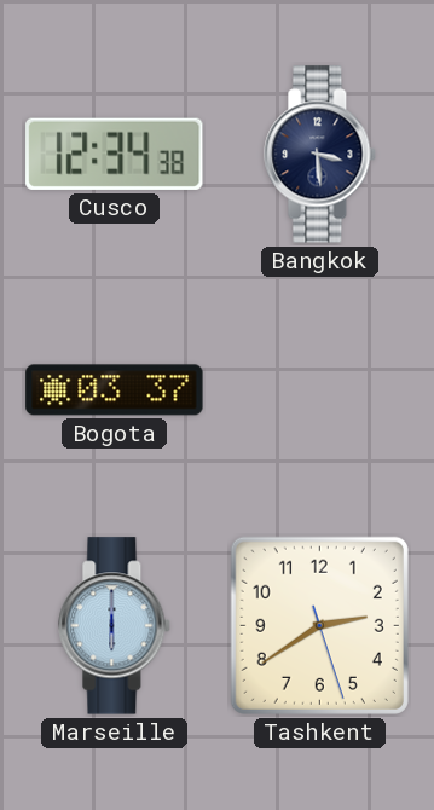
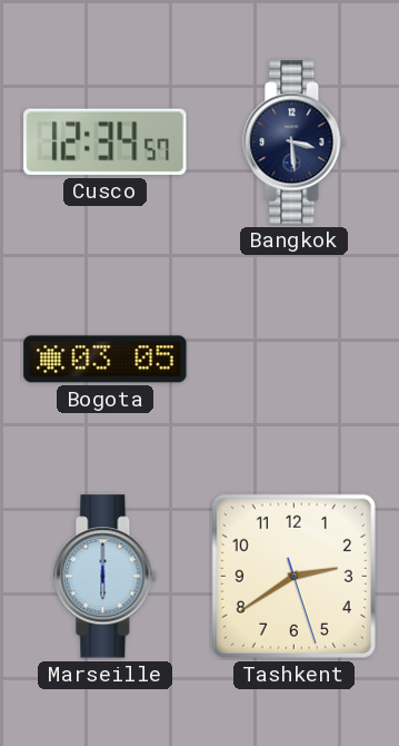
Cusco: 12:34:38 -> 12:34:57
Bogota: 03:37 -> 03:05
